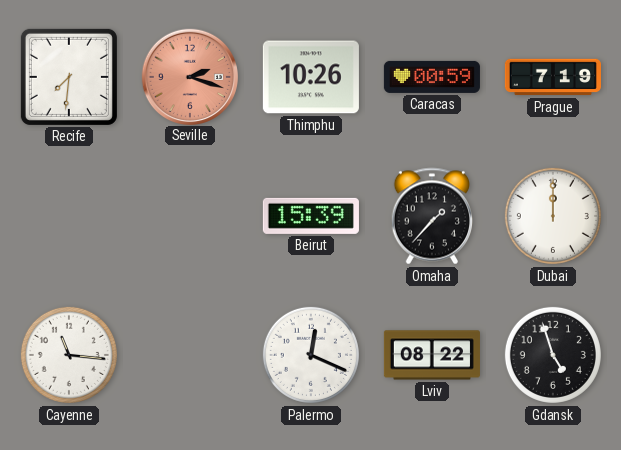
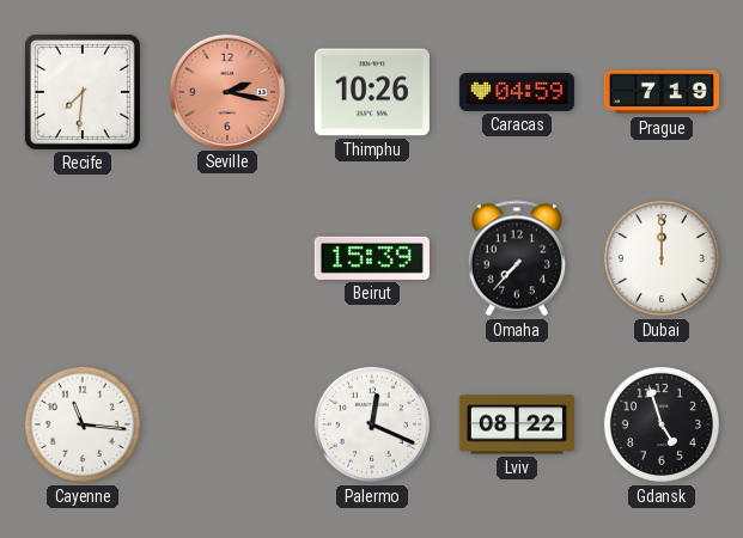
Seville: 2:18 -> 2:17
Caracas: 00:59 -> 04:59
Omaha: 1:37 -> 7:37
